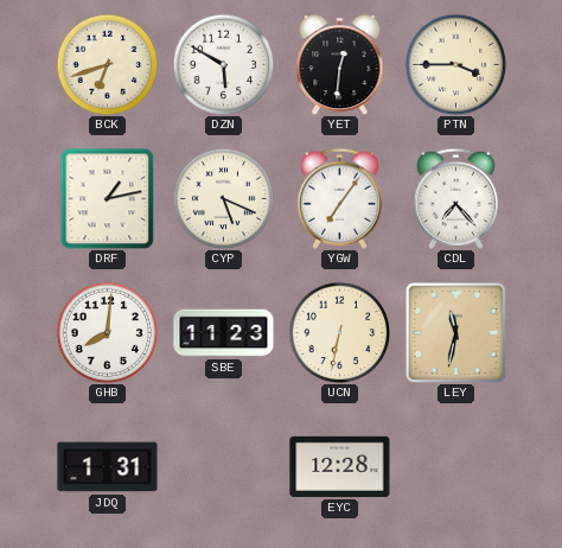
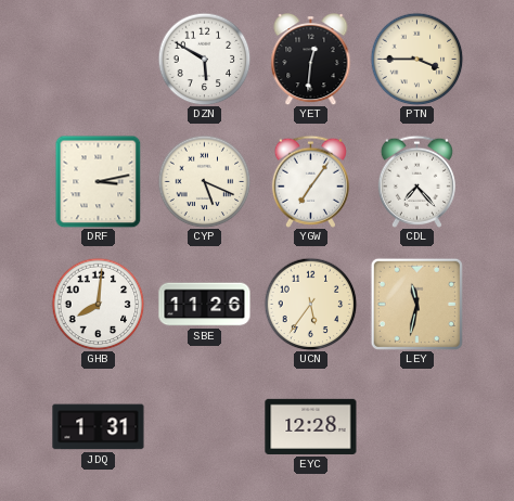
BCK: 6:42 -> none
DRF: 1:13 -> 3:13
SBE: 11:23 -> 11:26
UCN: 6:32 -> 5:36
